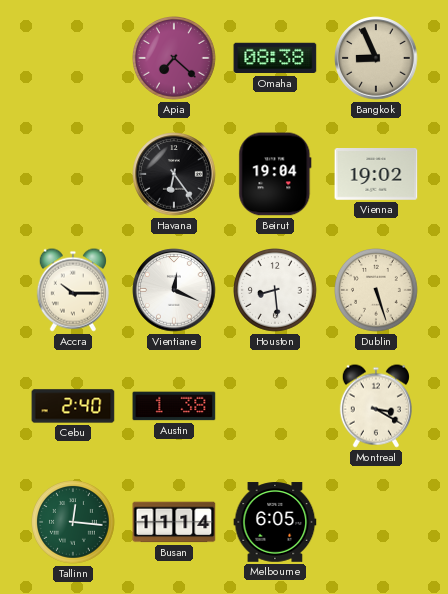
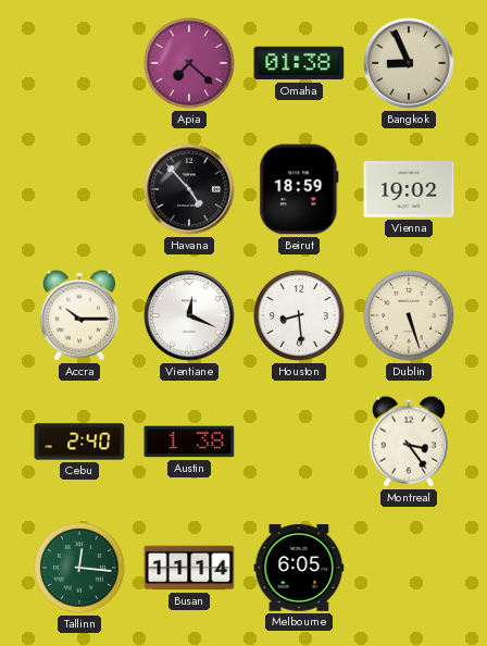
Omaha: 08:38 -> 01:38
Havana: 6:24 -> 4:53
Beirut: 19:04 -> 18:59
Montreal: 3:20 -> 3:24
